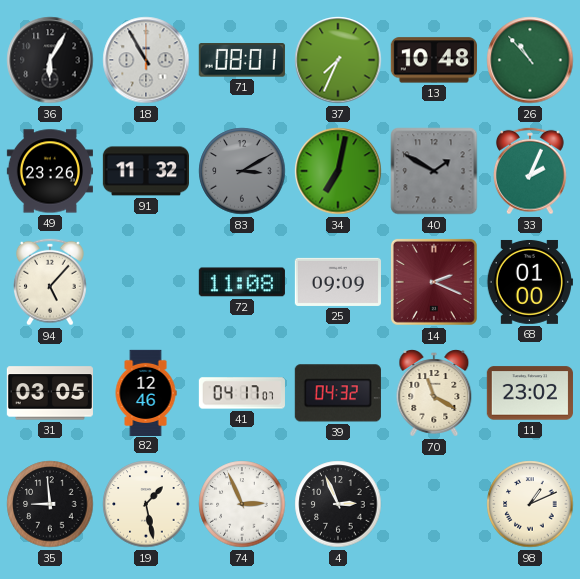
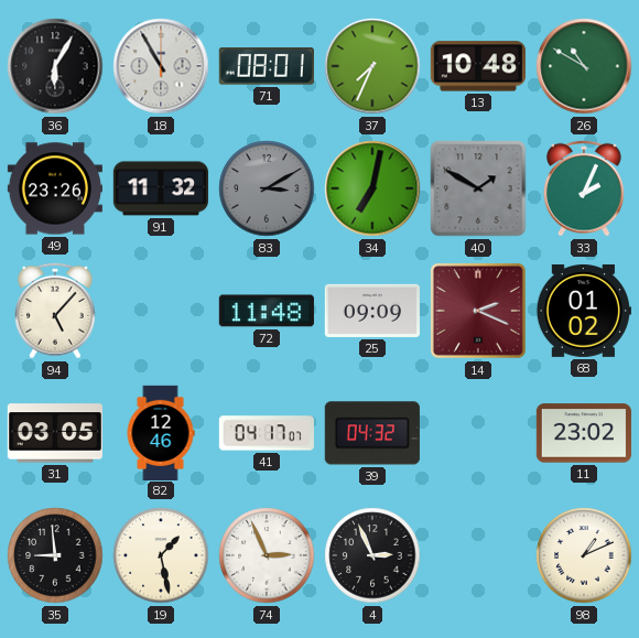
26: 10:53 -> 10:50
72: 11:08 -> 11:48
68: 01:00 -> 01:02
70: 11:20 -> none
